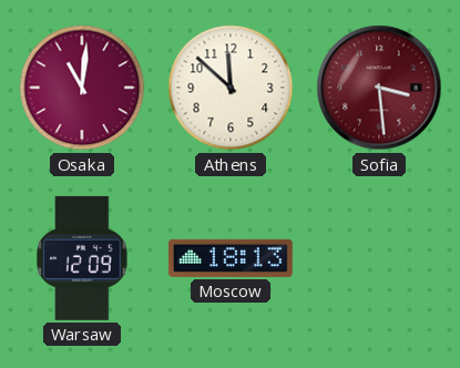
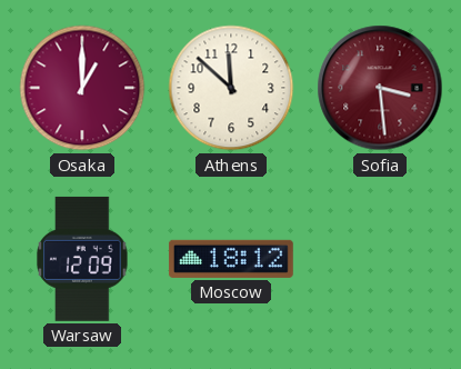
Osaka: 11:01 -> 1:00
Moscow: 18:13 -> 18:12
